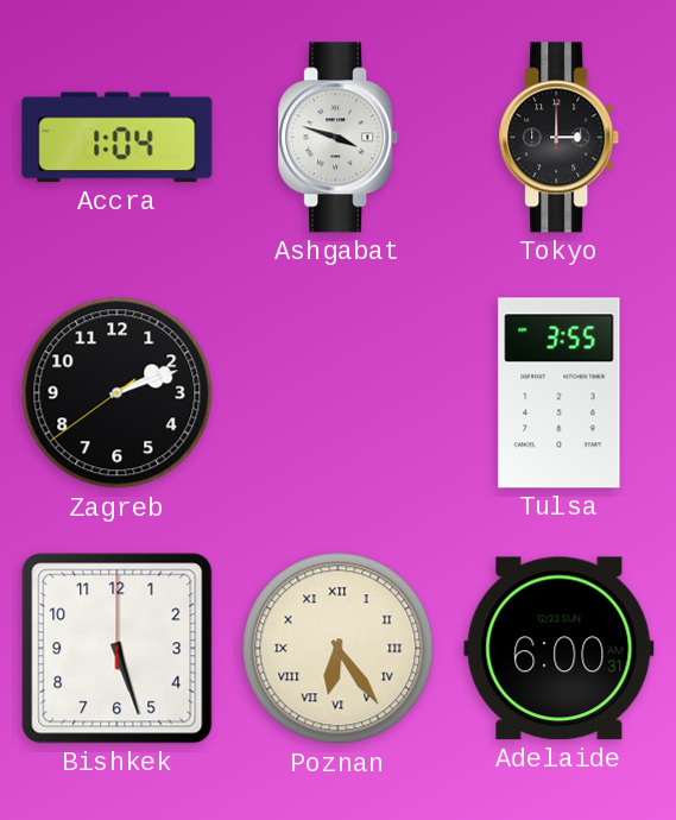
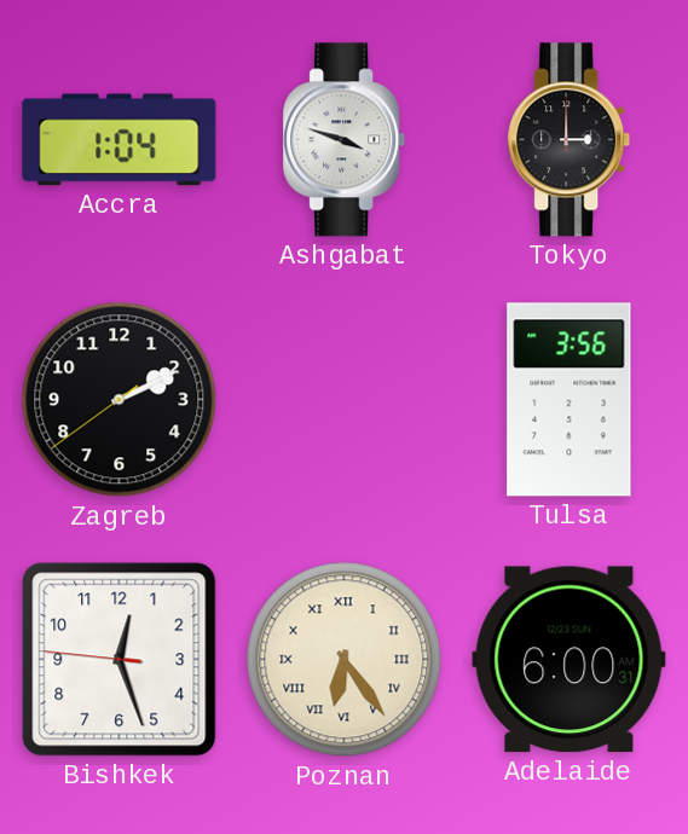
Zagreb: 2:11 -> 2:10
Tulsa: 3:55 -> 3:56
Bishkek: 5:27 -> 12:26
